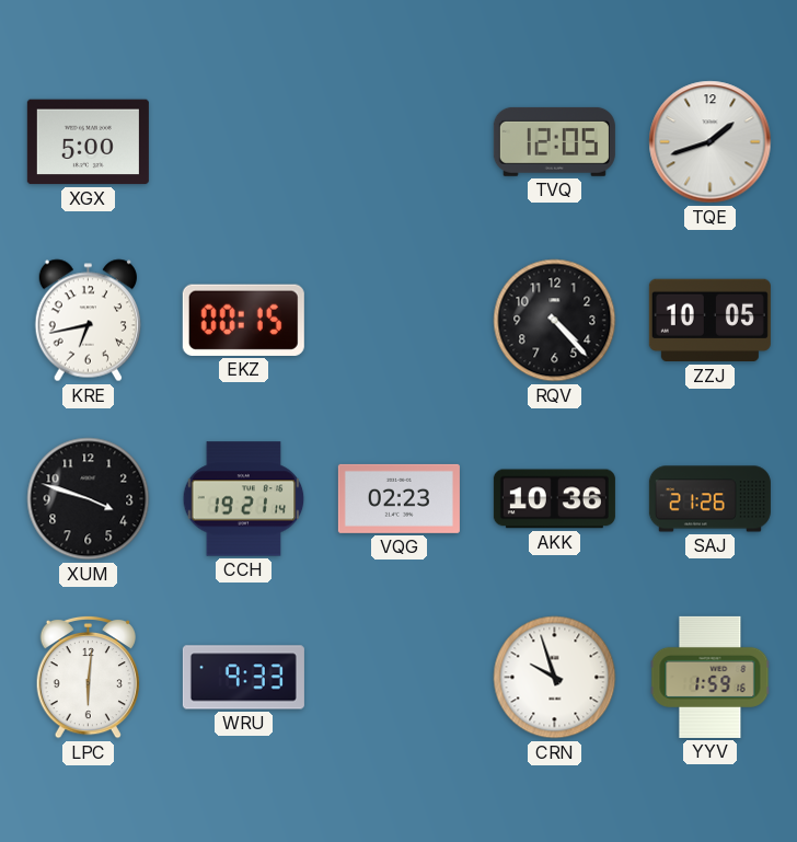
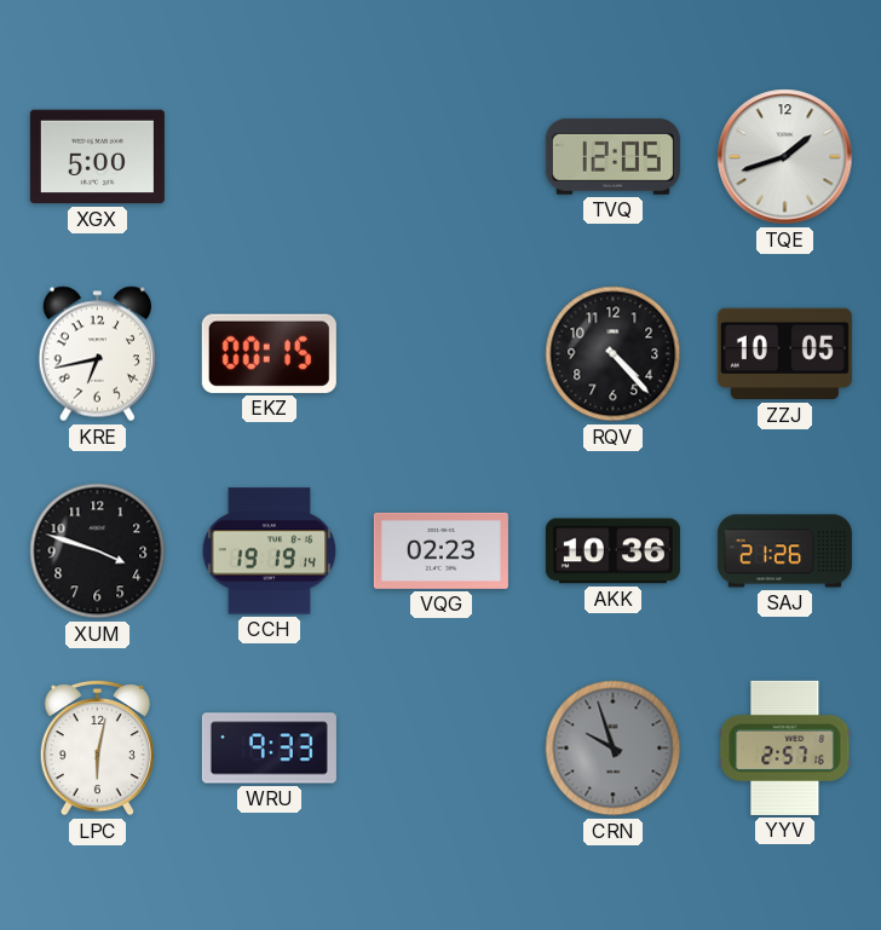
CCH: 19:21 -> 19:19
LPC: 6:01 -> 6:02
CRN dial: white -> grey
YYV: 1:59 -> 2:57
